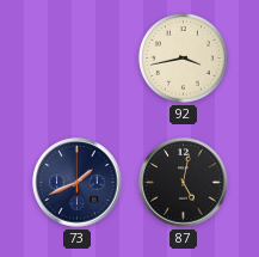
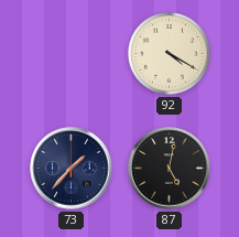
92: 3:43 -> 4:20
73: 1:41 -> 1:37
